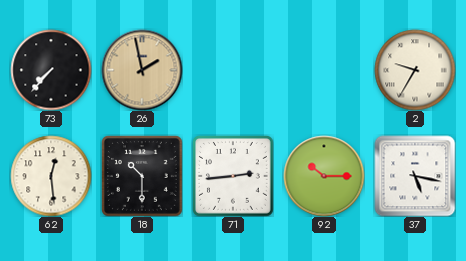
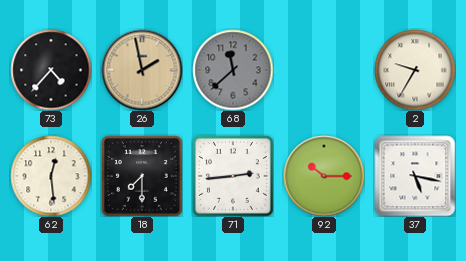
73: 7:37 -> 4:37
68: none -> 11:38
18: 10:30 -> 7:30
